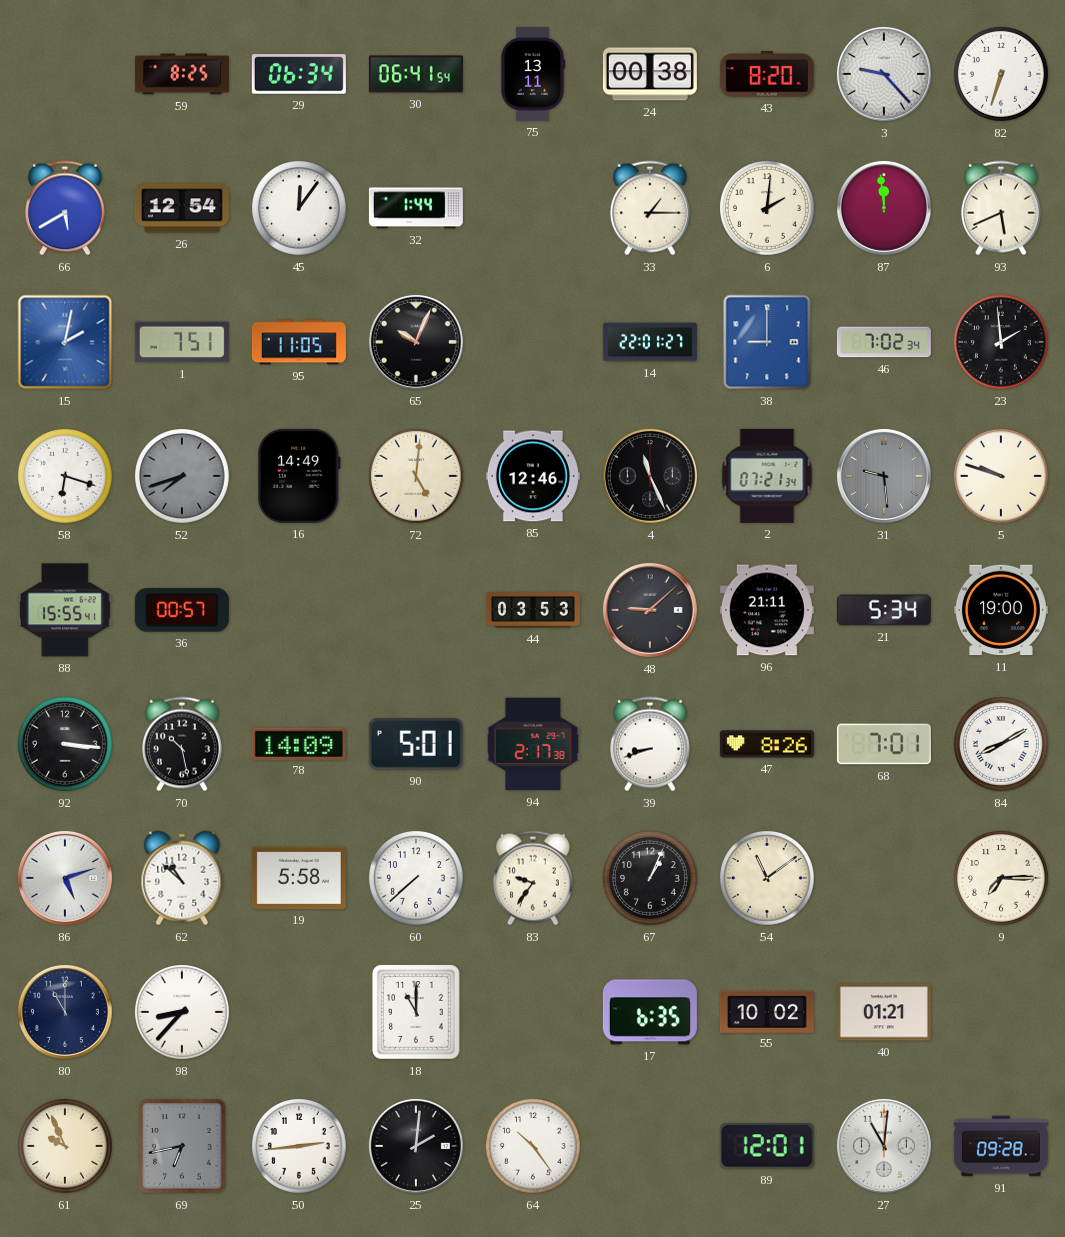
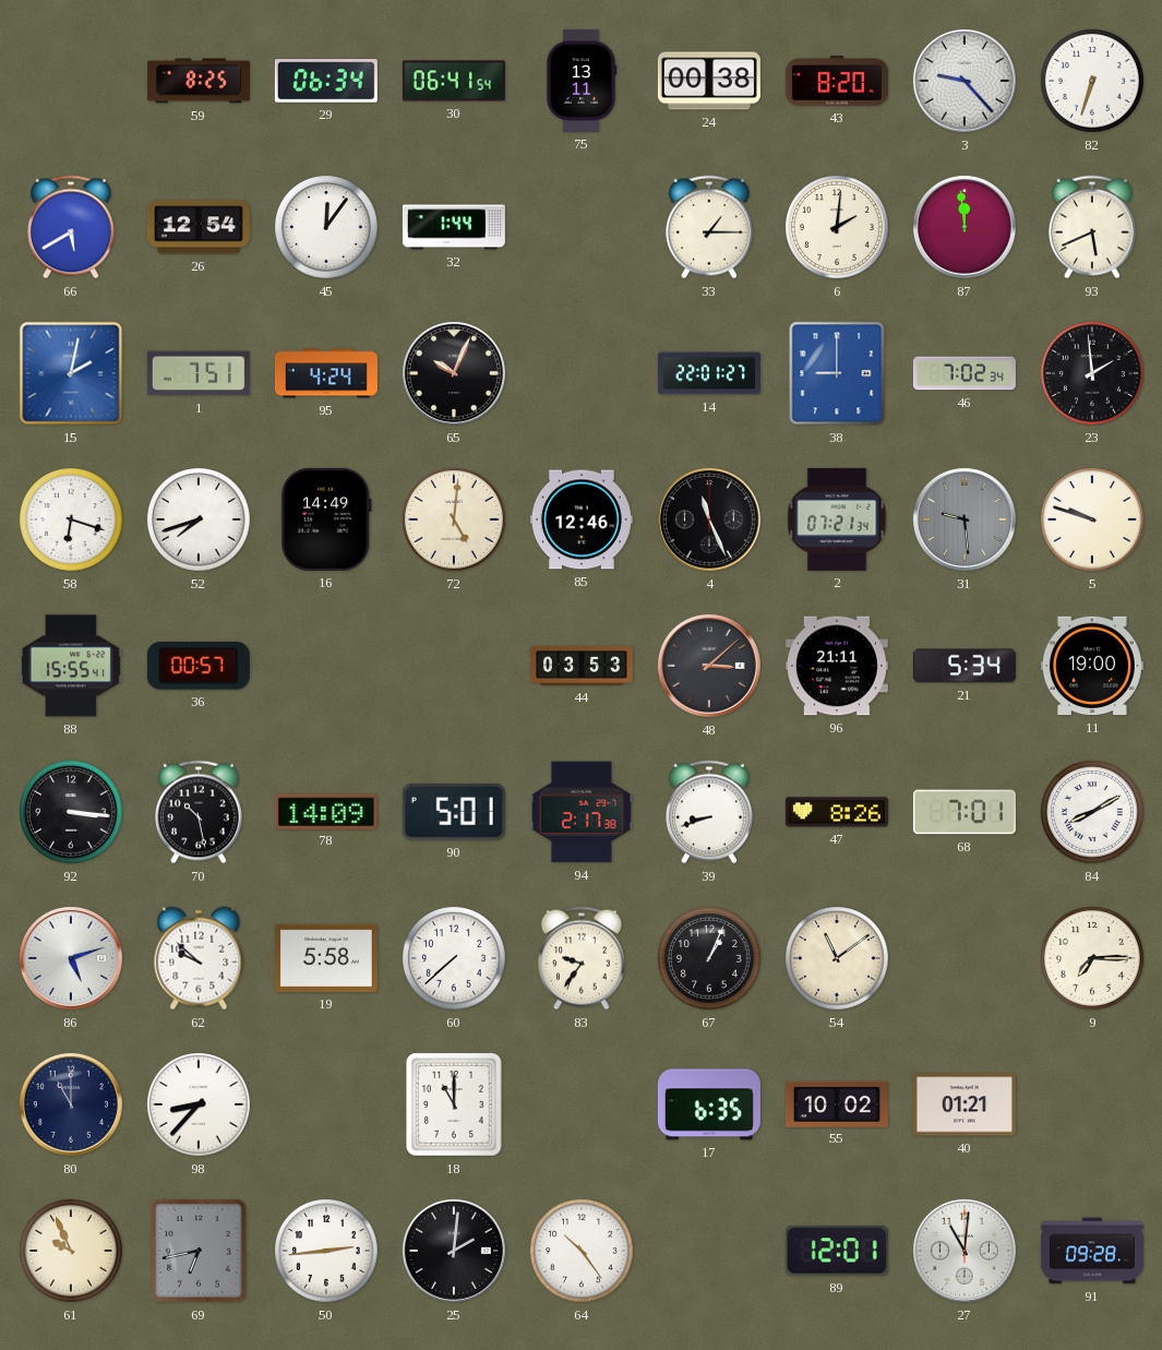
95: 11:05 -> 4:24
52 dial: grey -> white
48: 9:08 -> 3:08
62: 10:52 -> 9:52
